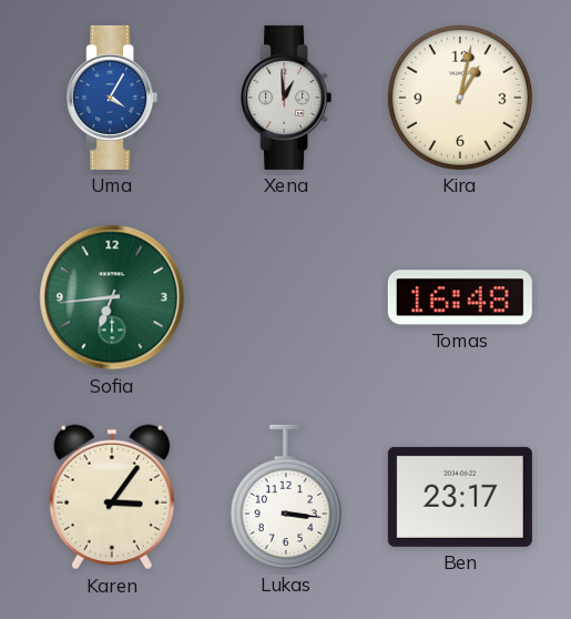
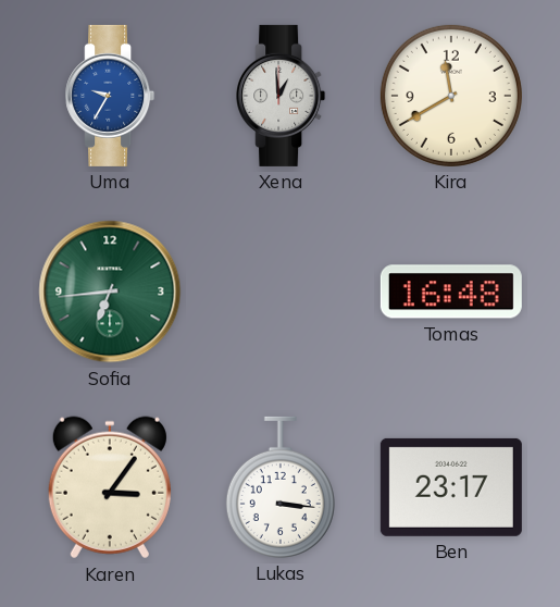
Uma: 4:05 -> 9:35
Kira: 1:02 -> 11:40
